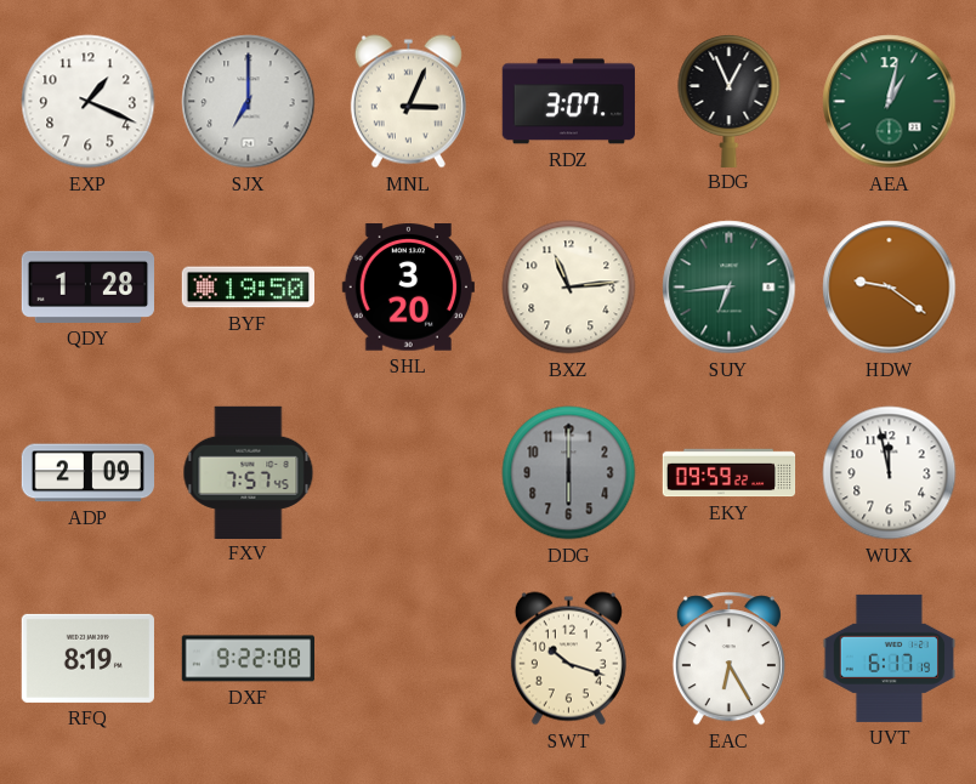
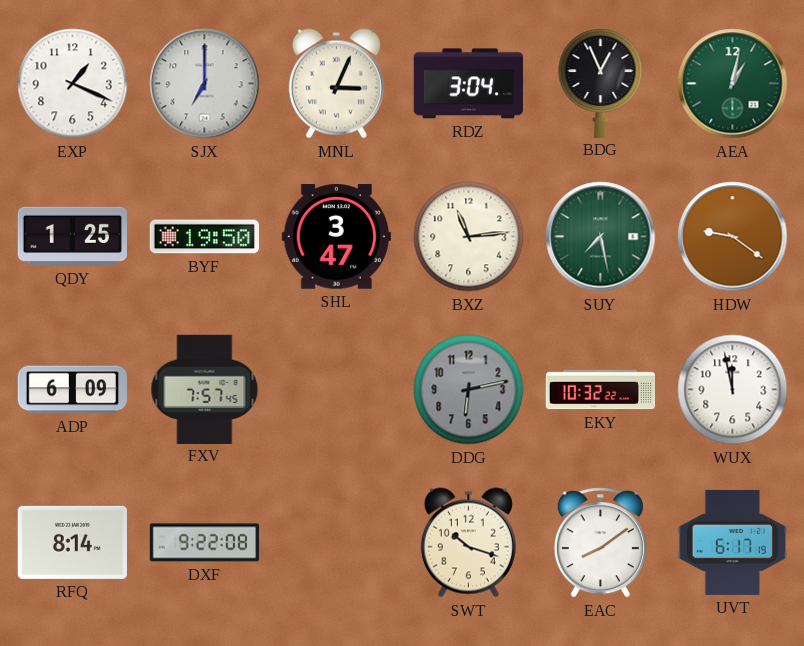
RDZ: 3:07 -> 3:04
QDY: 1:28 -> 1:25
SHL: 3:20 -> 3:47
SUY: 6:44 -> 7:28
ADP: 2:09 -> 6:09
DDG: 6:00 -> 6:13
EKY: 09:59 -> 10:32
RFQ: 8:19 -> 8:14
EAC: 6:25 -> 8:09
